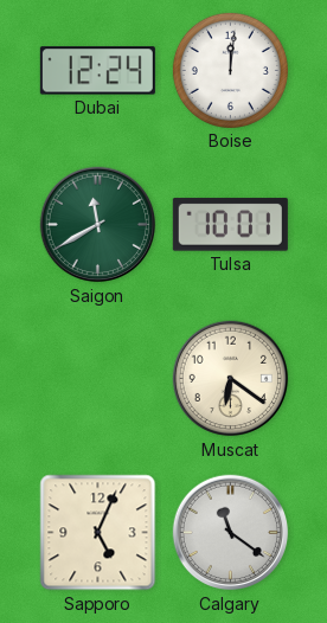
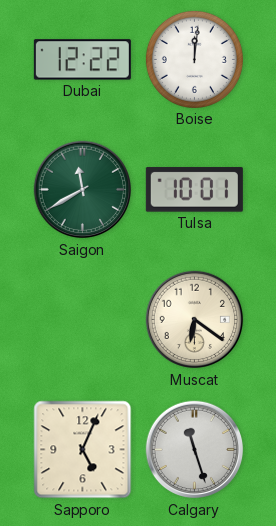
Dubai: 12:24 -> 12:22
Calgary: 11:21 -> 11:27
